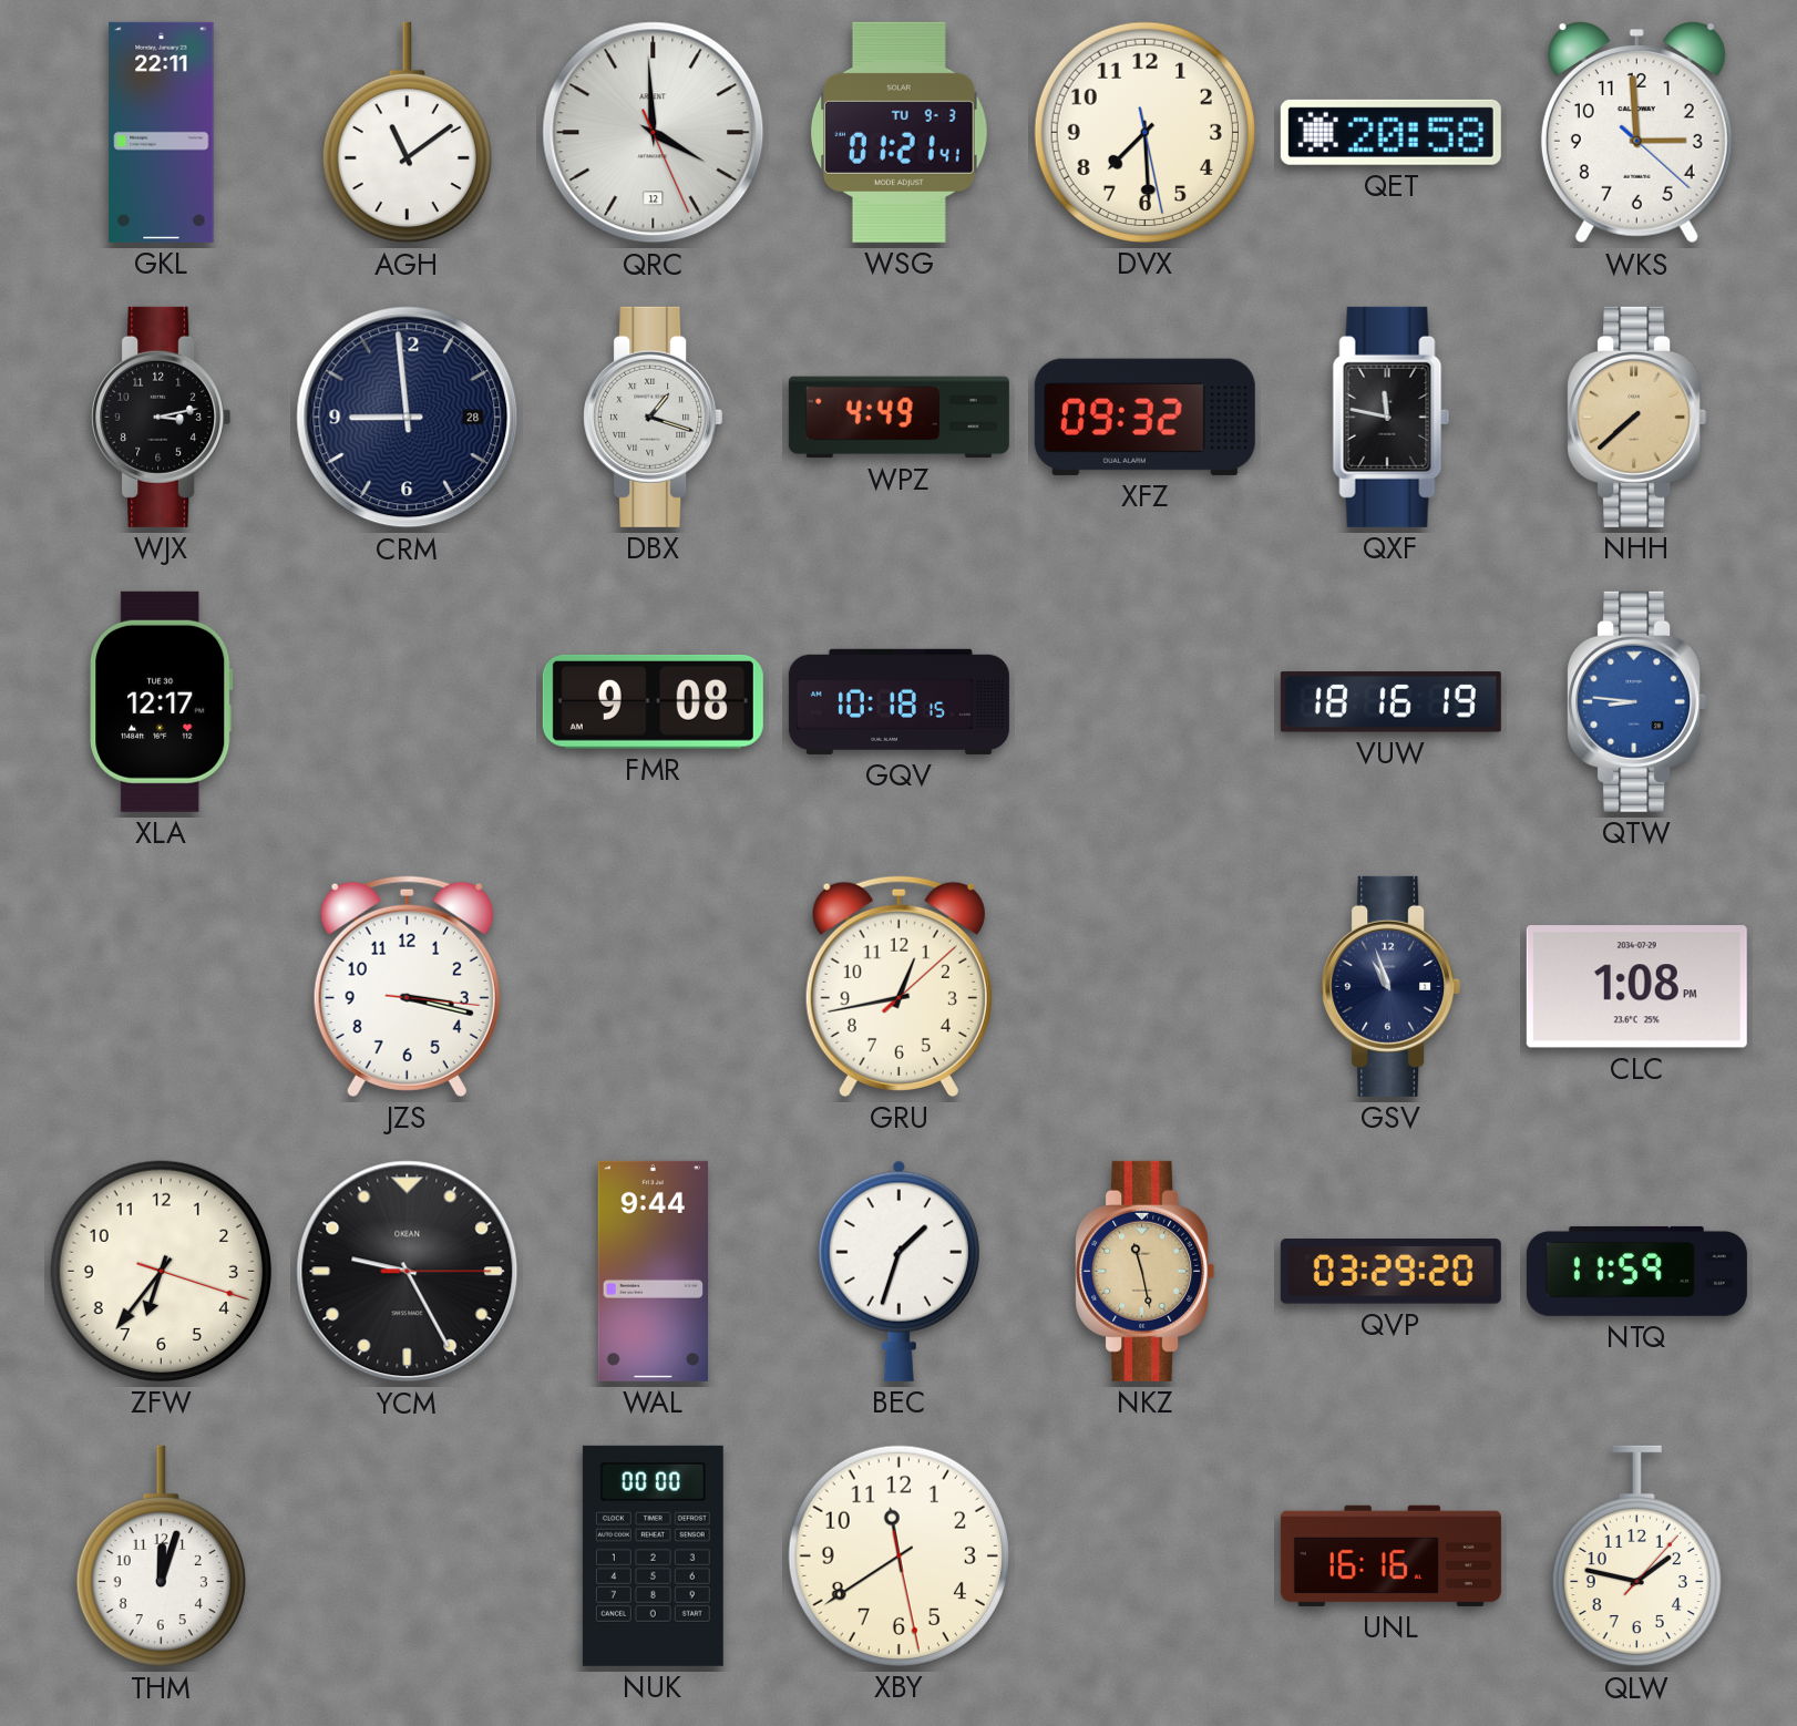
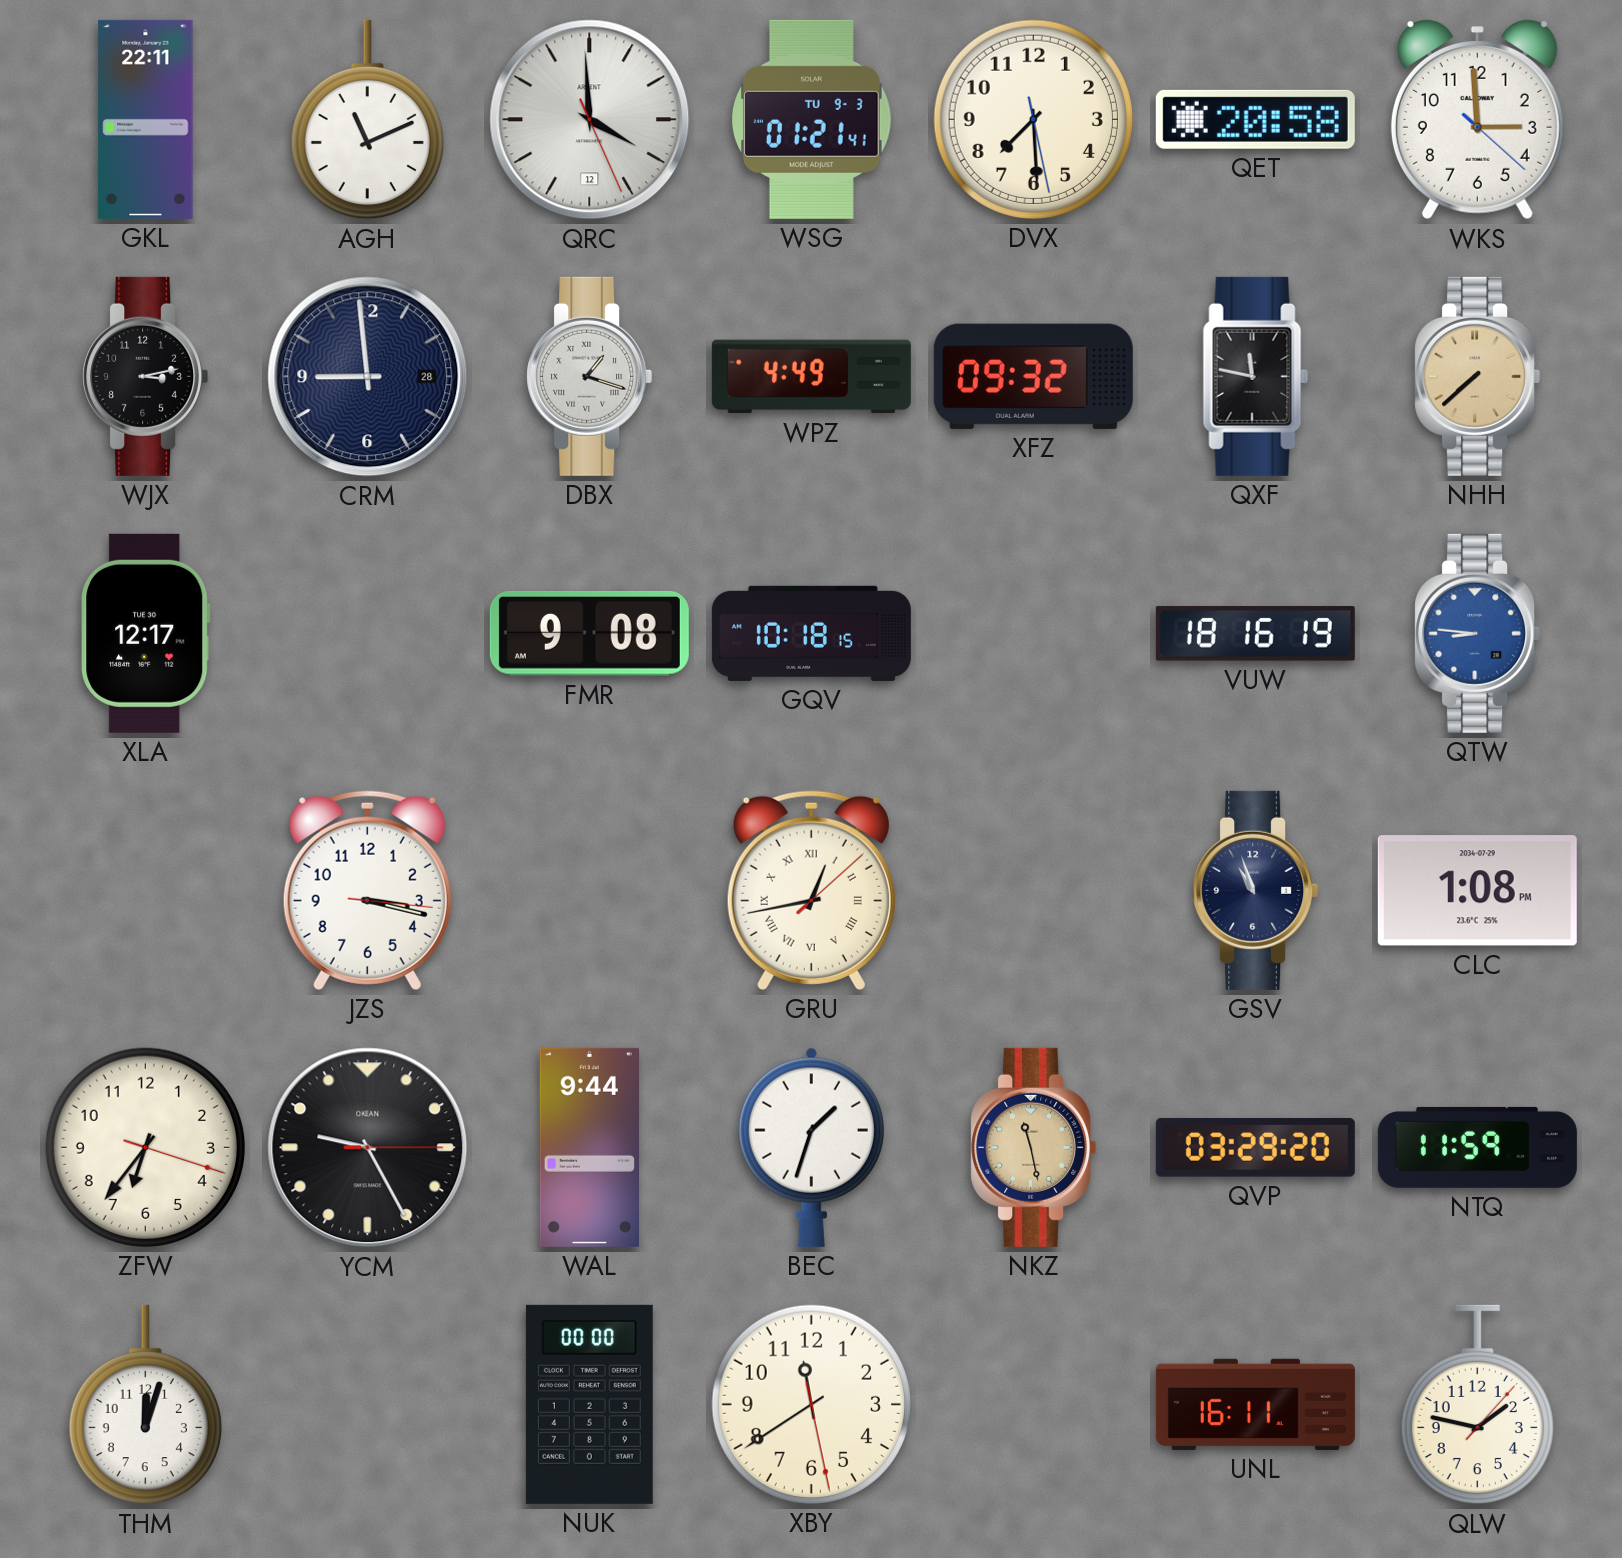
AGH: 11:09 -> 11:11
GRU numerals: Arabic -> Roman
UNL: 16:16 -> 16:11
